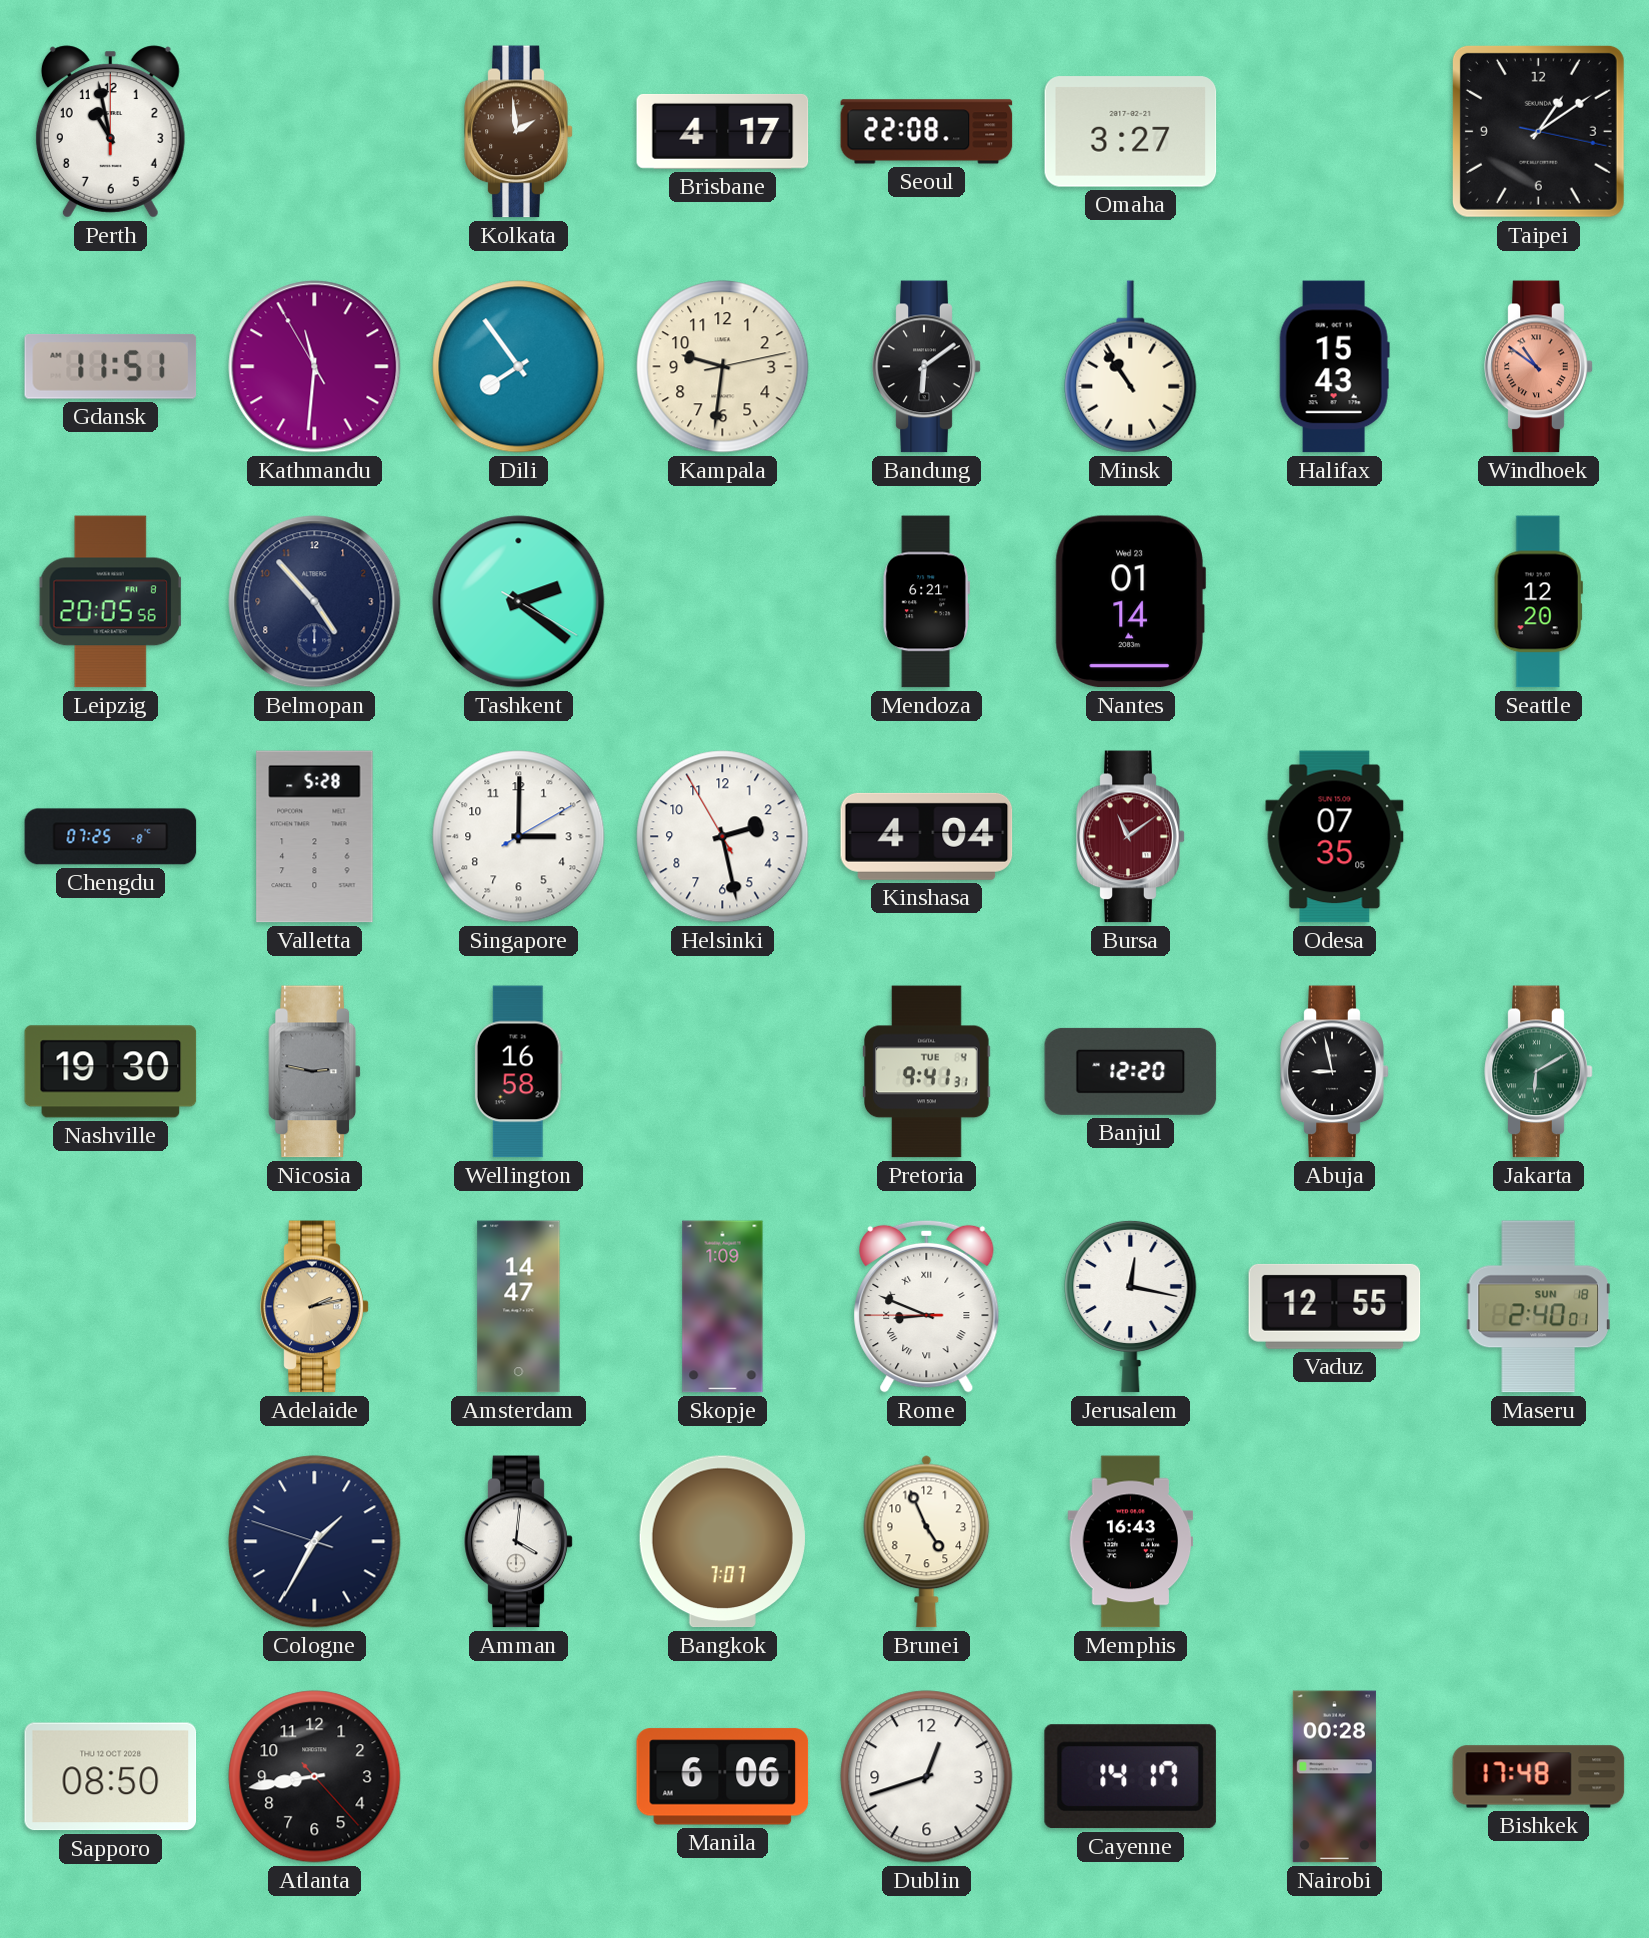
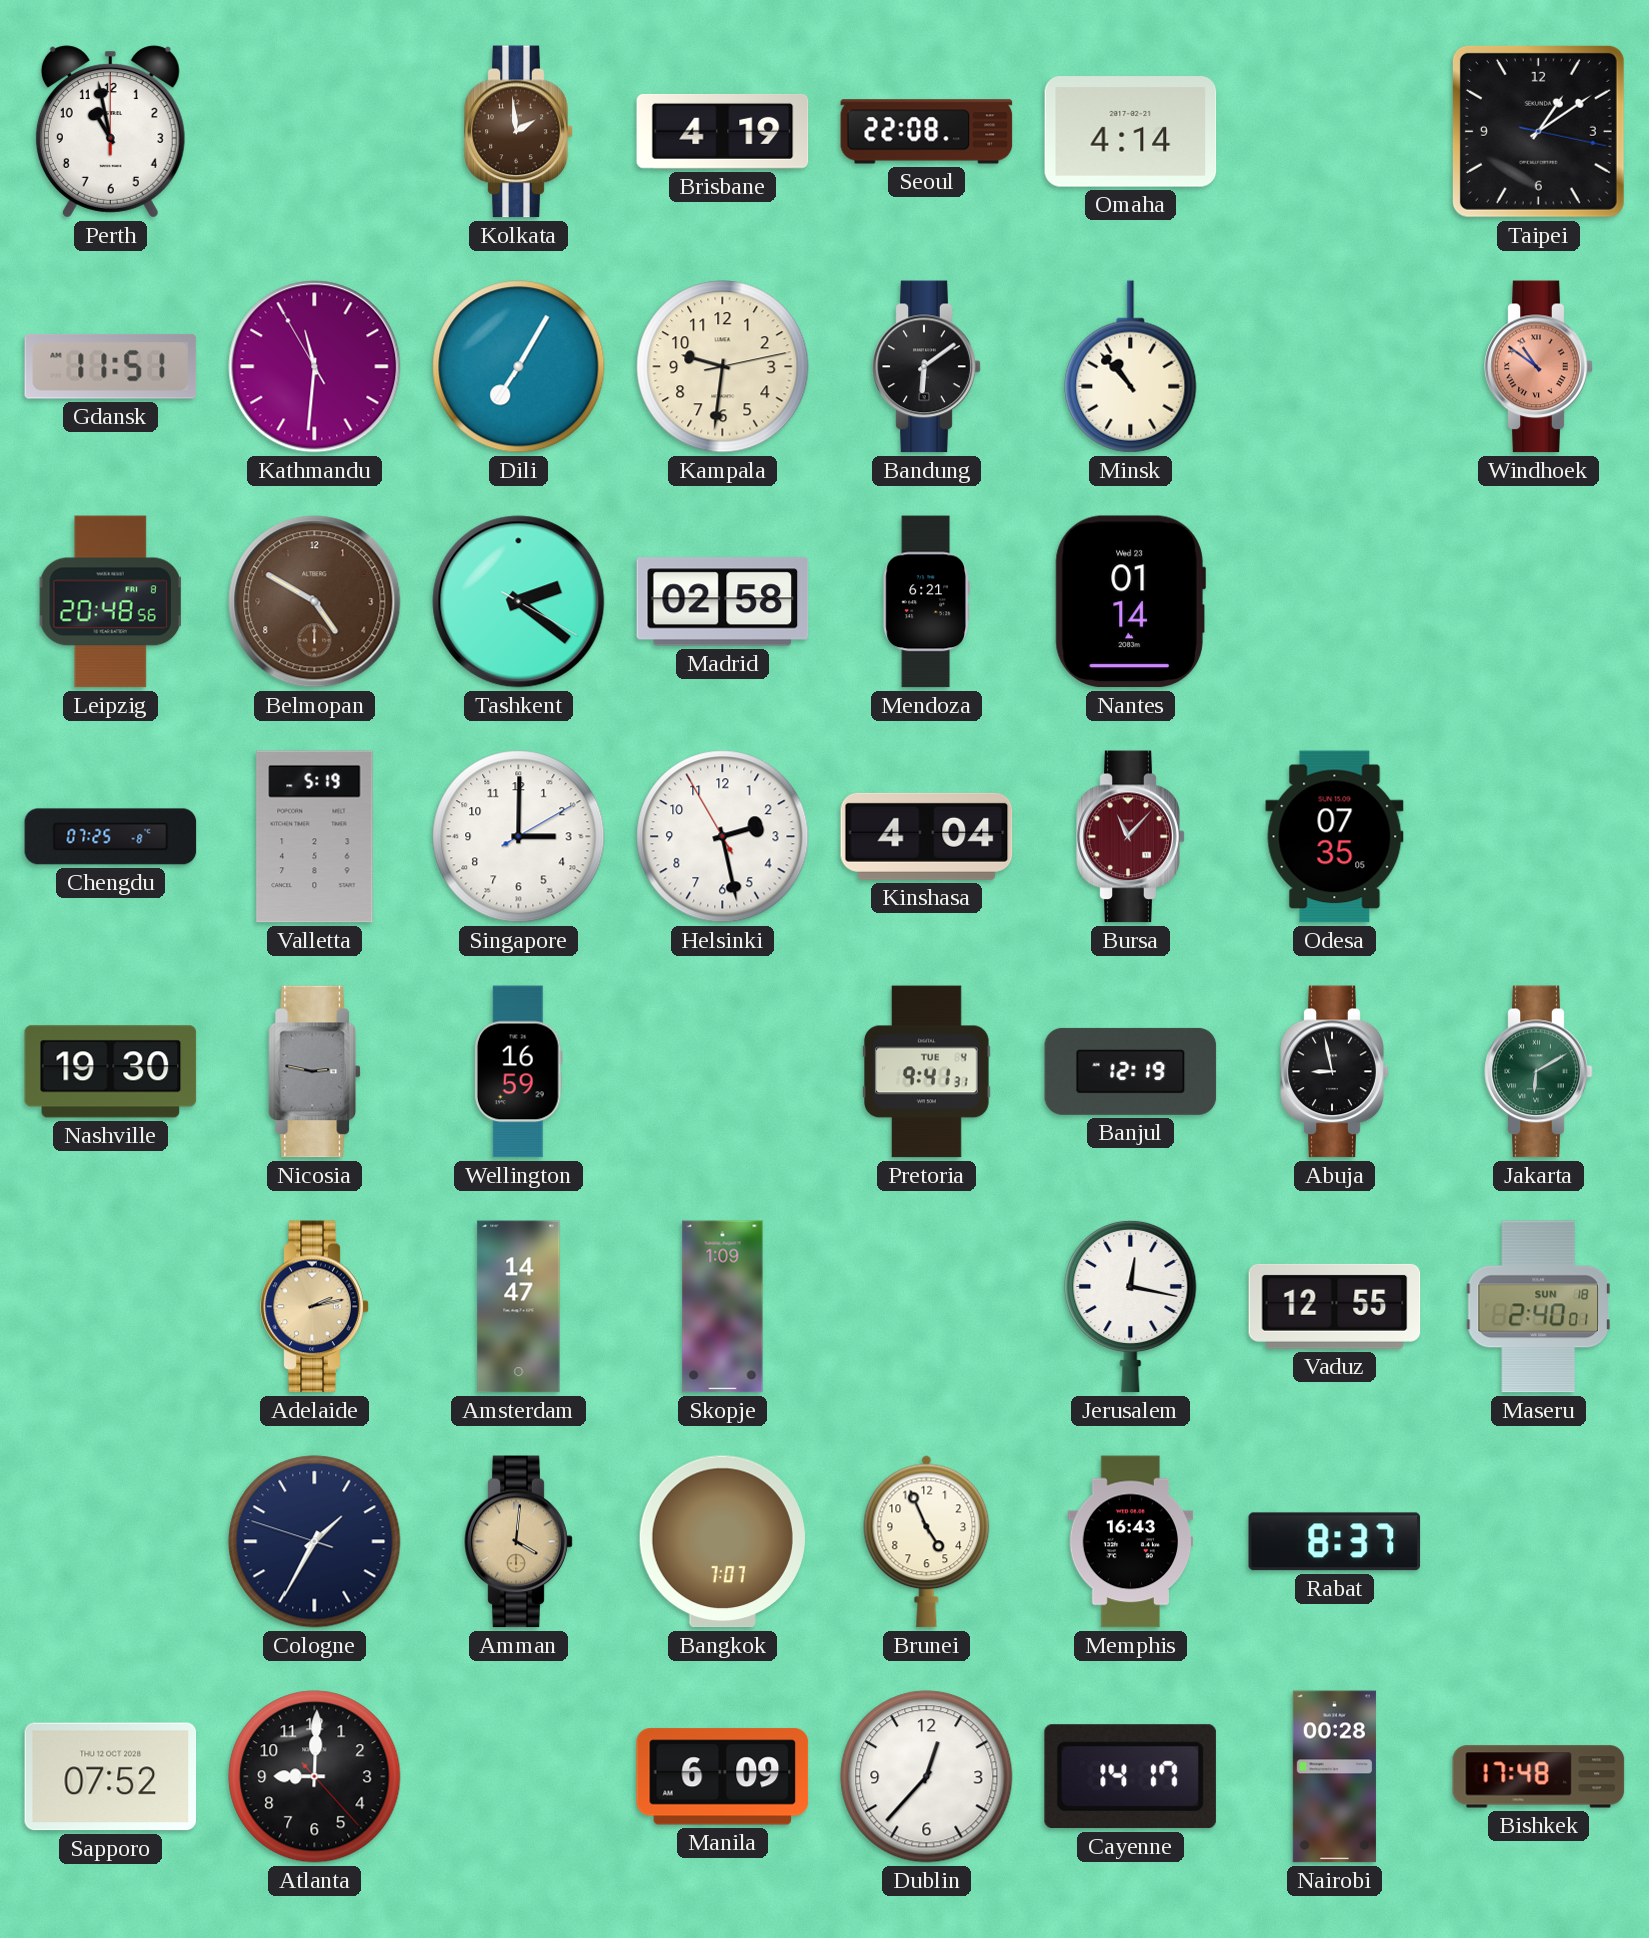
Brisbane: 4:17 -> 4:19
Omaha: 3:27 -> 4:14
Dili: 7:54 -> 7:05
Minsk: 10:54 -> 10:53
Halifax: 15:43 -> none
Leipzig: 20:05 -> 20:48
Belmopan: 4:53 -> 4:50
Belmopan dial: navy -> brown
Madrid: none -> 02:58
Seattle: 12:20 -> none
Valletta: 5:28 -> 5:19
Bursa: 11:09 -> 11:07
Wellington: 16:58 -> 16:59
Banjul: 12:20 -> 12:19
Rome: 8:48 -> none
Amman dial: white -> champagne
Rabat: none -> 8:37
Sapporo: 08:50 -> 07:52
Atlanta: 8:43 -> 9:00
Manila: 6:06 -> 6:09
Dublin: 12:42 -> 12:37
